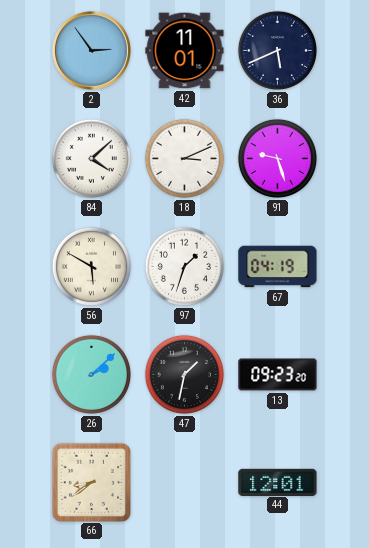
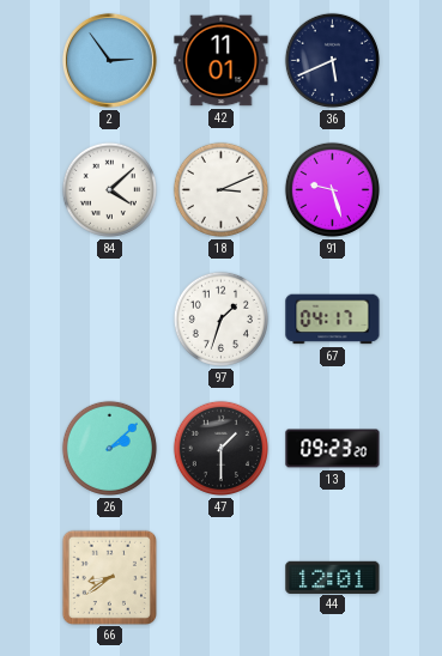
56: 5:50 -> none
67: 04:19 -> 04:17
47: 1:32 -> 1:30
